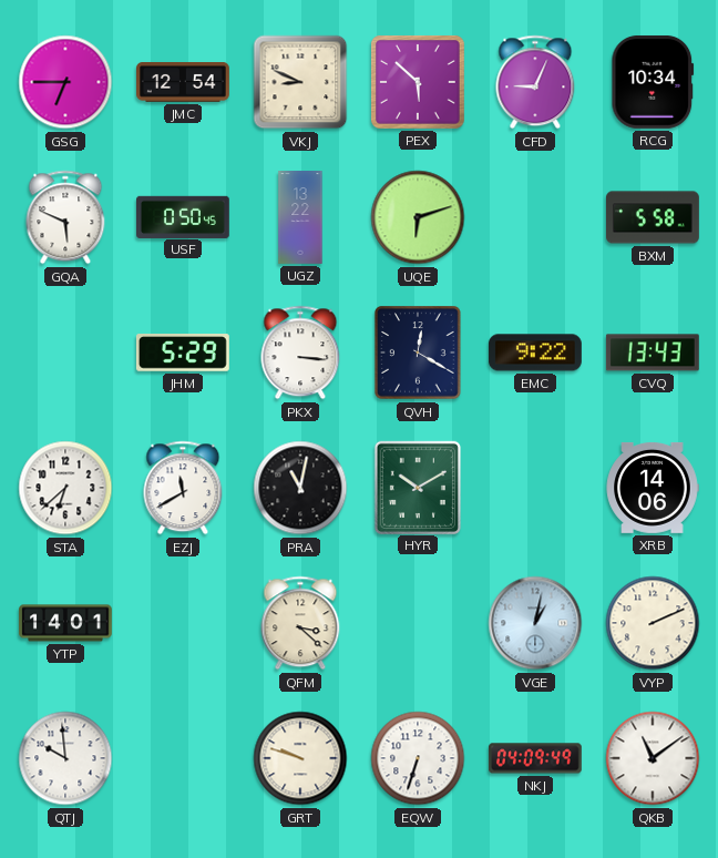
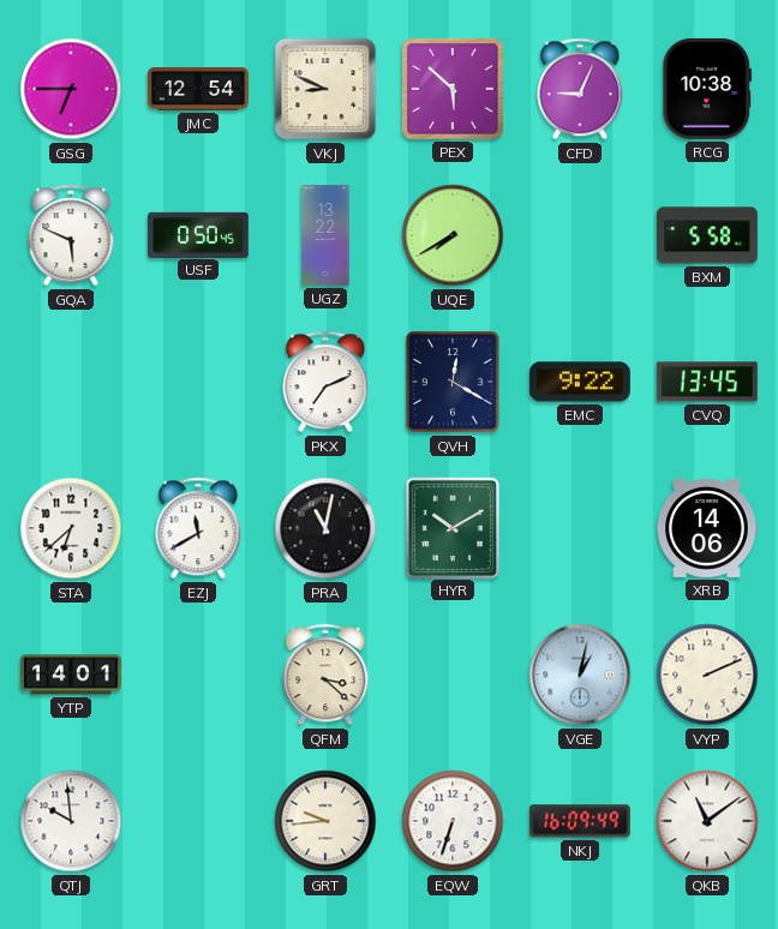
RCG: 10:34 -> 10:38
UQE: 6:12 -> 7:40
JHM: 5:29 -> none
PKX: 3:16 -> 7:11
CVQ: 13:43 -> 13:45
GRT: 9:48 -> 9:44
NKJ: 04:09 -> 16:09
